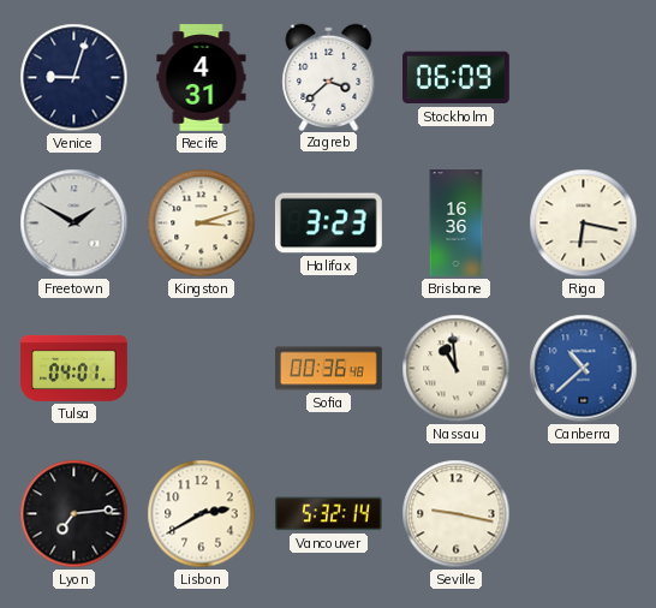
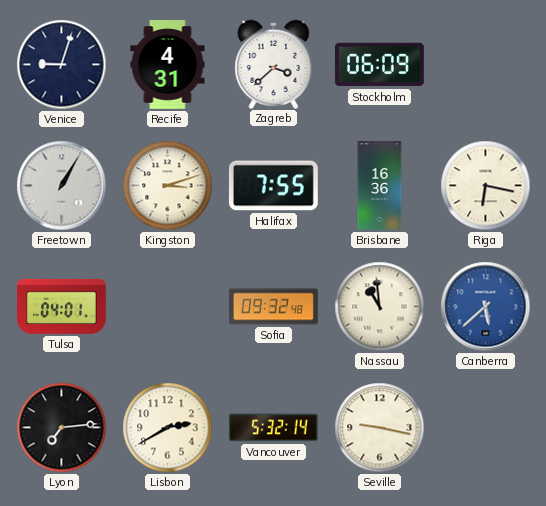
Freetown: 1:50 -> 1:05
Halifax: 3:23 -> 7:55
Sofia: 00:36 -> 09:32
Canberra: 10:38 -> 5:38
